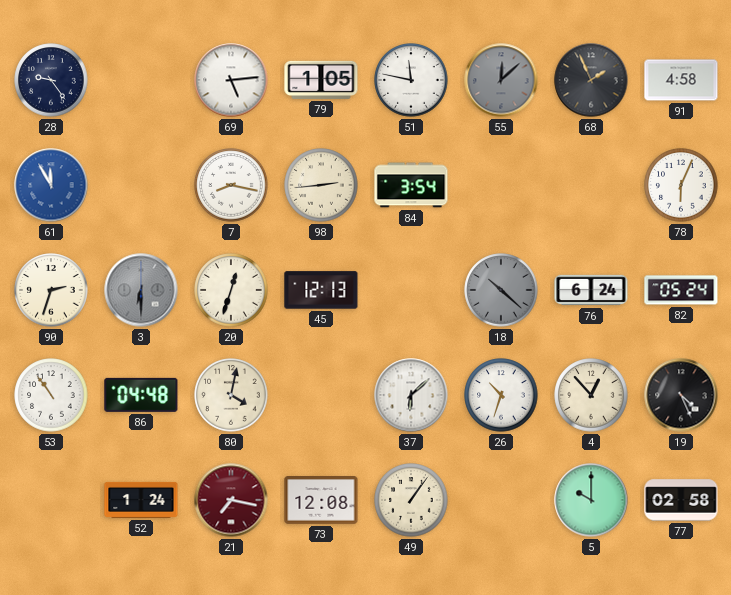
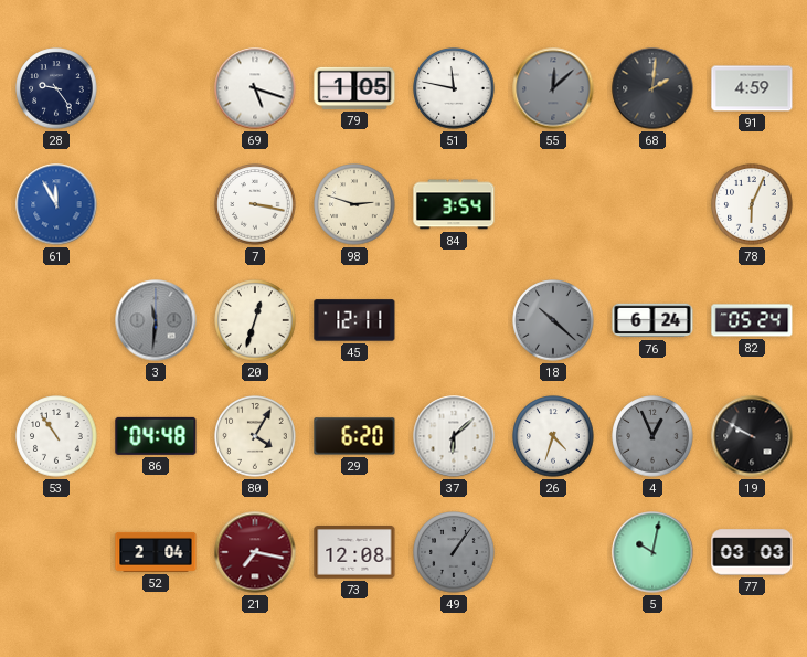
69: 5:14 -> 5:18
68: 1:56 -> 2:01
91: 4:58 -> 4:59
7: 8:17 -> 3:17
98: 2:44 -> 2:48
90: 2:33 -> none
3: 6:30 -> 11:31
45: 12:13 -> 12:11
80: 4:02 -> 4:05
29: none -> 6:20
26: 10:33 -> 4:33
4: 12:53 -> 12:56
4 dial: cream -> grey
19: 4:26 -> 9:50
52: 1:24 -> 2:04
49 dial: cream -> grey
5: 10:00 -> 10:02
77: 02:58 -> 03:03
